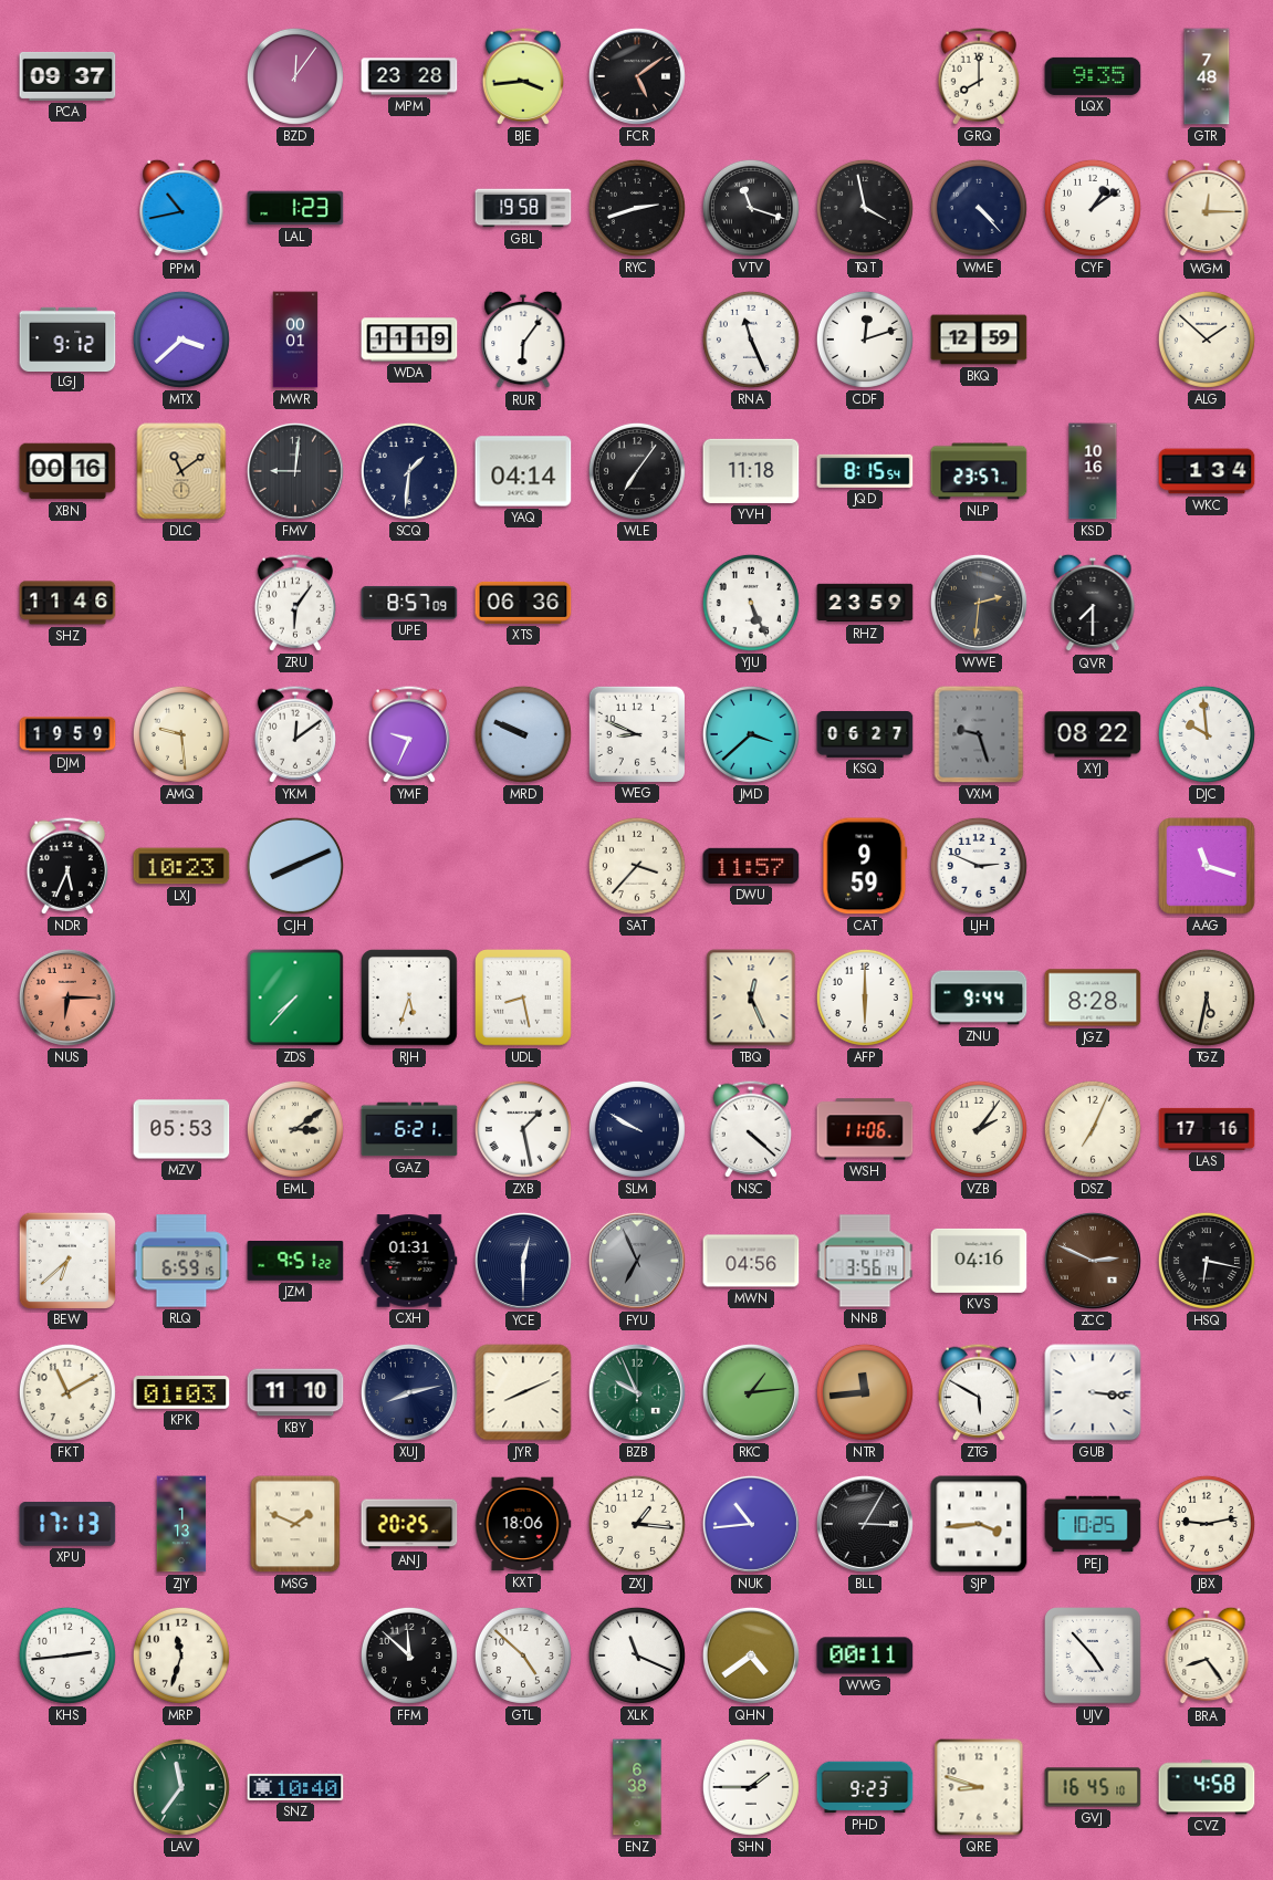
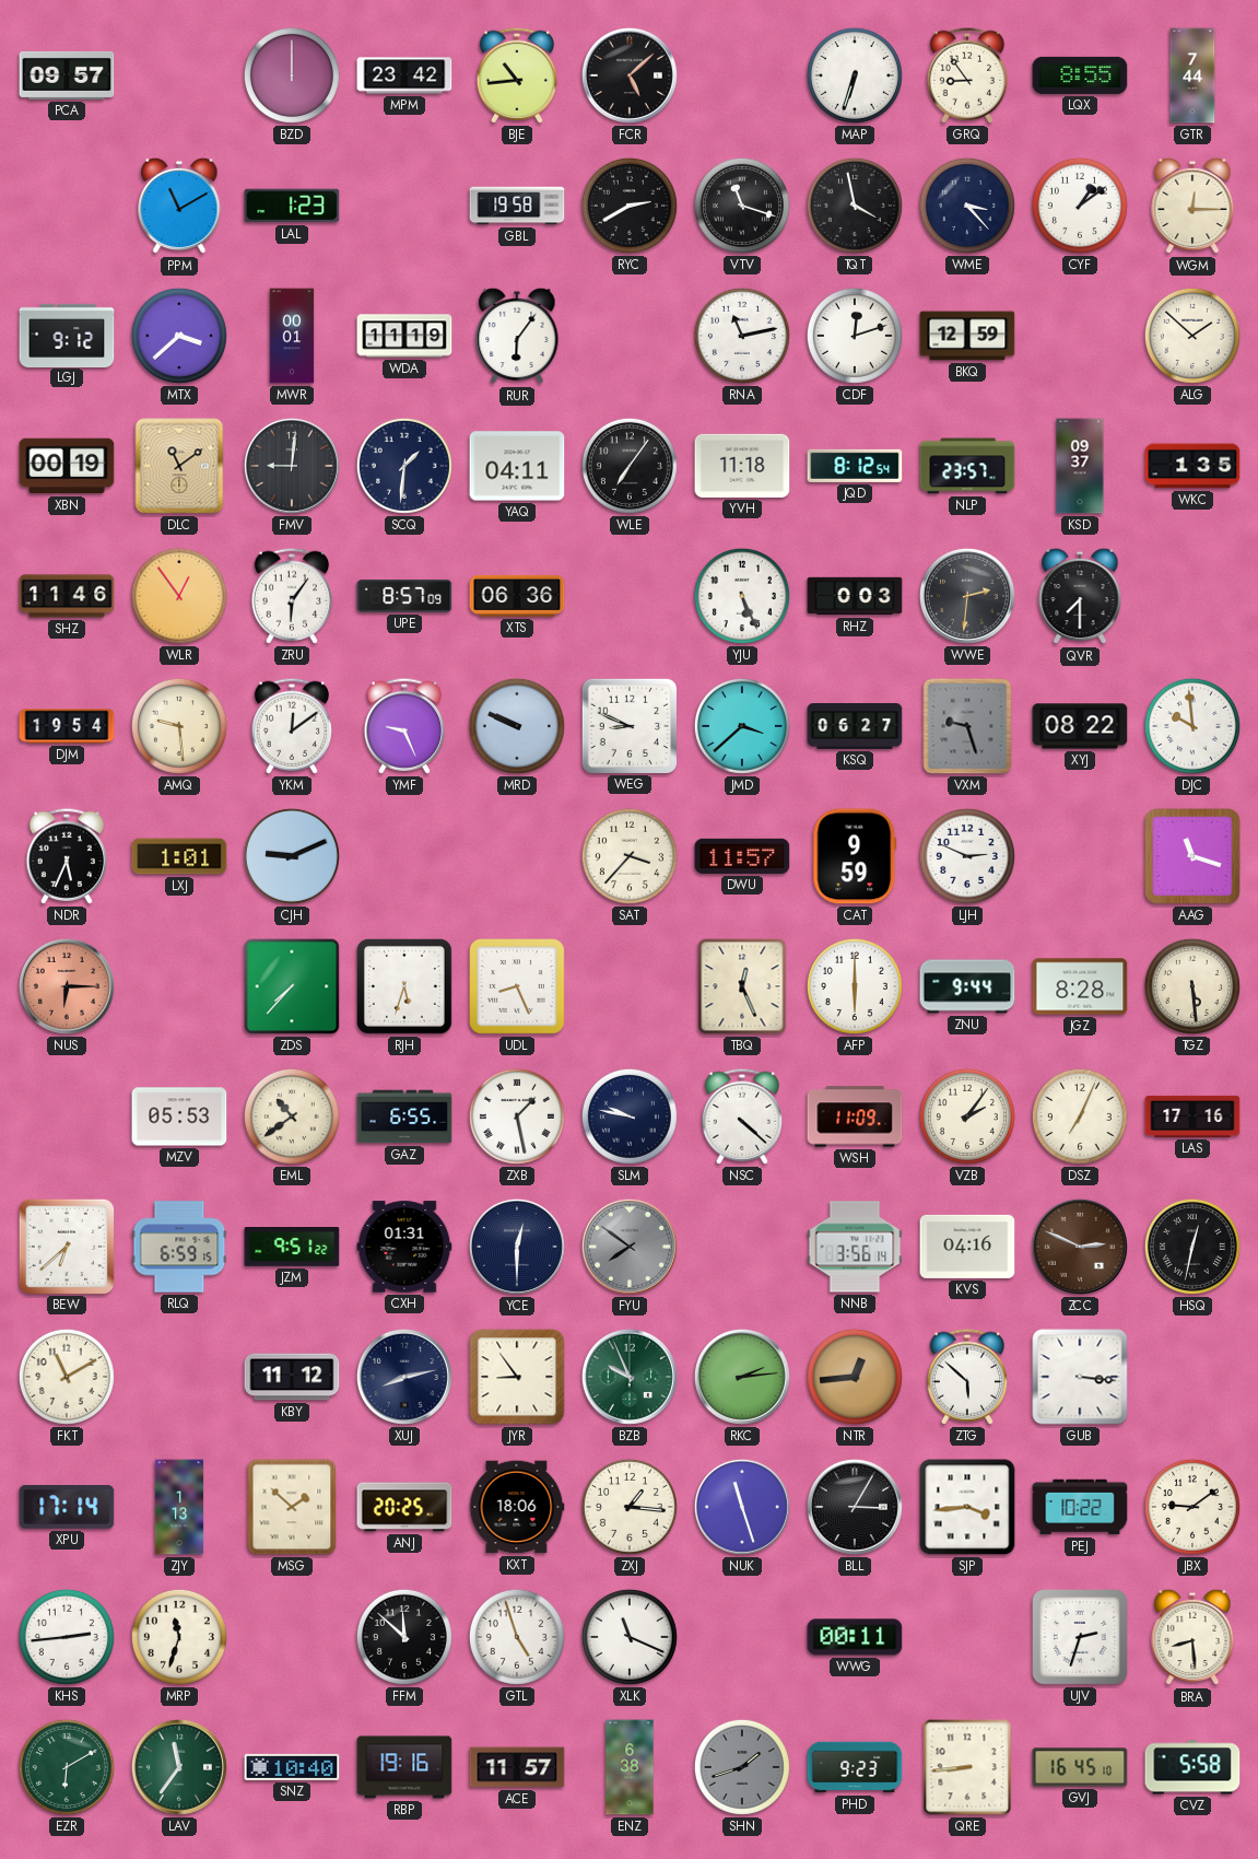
PCA: 09:37 -> 09:57
BZD: 12:06 -> 12:00
MPM: 23:28 -> 23:42
BJE: 3:44 -> 10:44
FCR: 5:09 -> 5:08
MAP: none -> 6:33
GRQ: 8:00 -> 8:54
LQX: 9:35 -> 8:55
GTR: 7:48 -> 7:44
PPM: 10:43 -> 11:10
RYC: 2:42 -> 2:40
WME: 4:23 -> 3:23
RNA: 11:26 -> 11:13
XBN: 00:16 -> 00:19
YAQ: 04:14 -> 04:11
JQD: 8:15 -> 8:12
KSD: 10:16 -> 09:37
WKC: 1:34 -> 1:35
WLR: none -> 12:54
RHZ: 23:59 -> 0:03
DJM: 19:59 -> 19:54
YMF: 9:34 -> 9:26
LXJ: 10:23 -> 1:01
CJH: 8:11 -> 9:11
UDL: 8:28 -> 8:26
TGZ: 5:32 -> 5:29
EML: 3:09 -> 10:39
GAZ: 6:21 -> 6:55
SLM: 9:50 -> 9:47
WSH: 11:06 -> 11:09
FYU: 6:56 -> 7:51
MWN: 04:56 -> none
HSQ: 6:17 -> 12:32
KPK: 01:03 -> none
KBY: 11:10 -> 11:12
JYR: 8:11 -> 8:54
RKC: 1:14 -> 2:14
NTR: 11:44 -> 12:44
ZTG: 5:50 -> 5:52
XPU: 17:13 -> 17:14
MSG: 1:49 -> 1:52
NUK: 10:44 -> 11:27
PEJ: 10:25 -> 10:22
JBX: 9:13 -> 9:09
GTL: 4:52 -> 4:57
QHN: 4:39 -> none
UJV: 4:53 -> 2:33
BRA: 8:24 -> 8:29
EZR: none -> 6:10
RBP: none -> 19:16
ACE: none -> 11:57
SHN: 1:45 -> 1:42
SHN dial: white -> grey
QRE: 8:48 -> 8:44
CVZ: 4:58 -> 5:58
